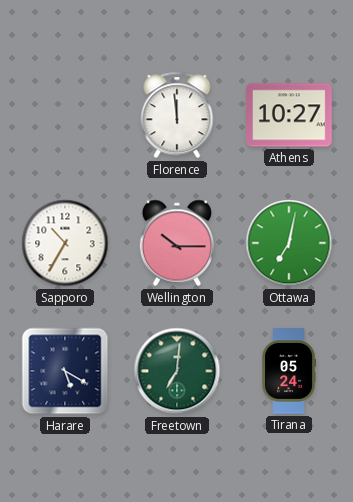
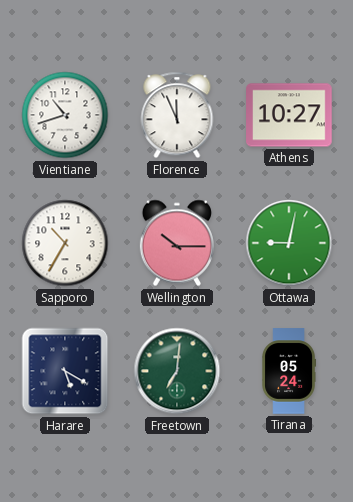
Vientiane: none -> 10:42
Florence: 11:59 -> 11:56
Ottawa: 7:02 -> 9:02
